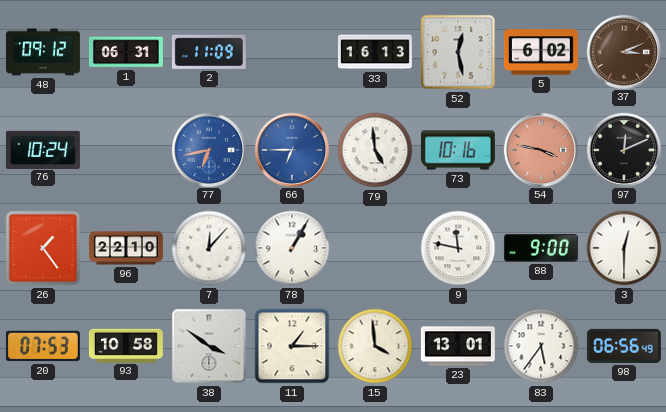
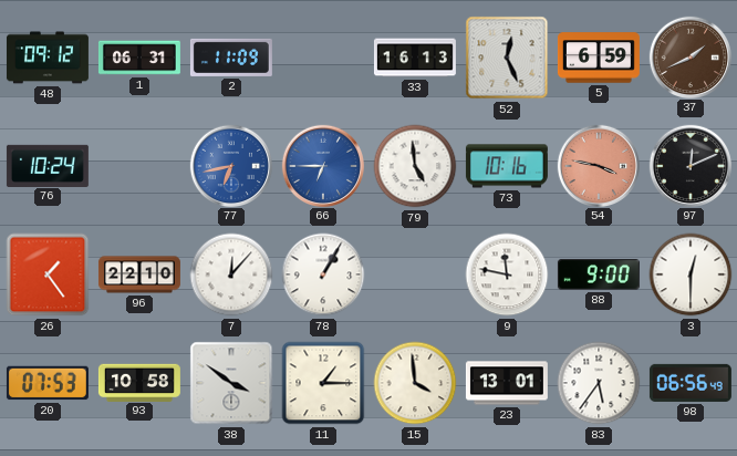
52: 12:28 -> 12:26
5: 6:02 -> 6:59
37: 3:11 -> 1:41
